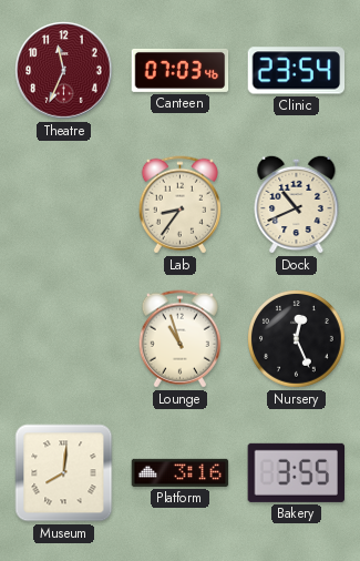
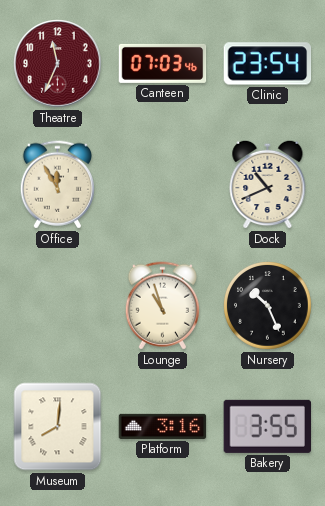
Office: none -> 11:55
Lab: 8:36 -> none
Nursery: 12:26 -> 10:26
